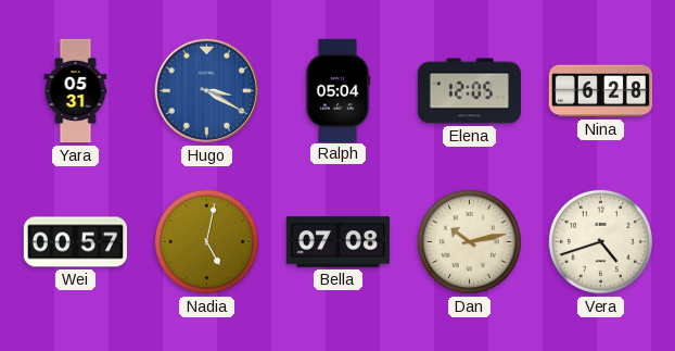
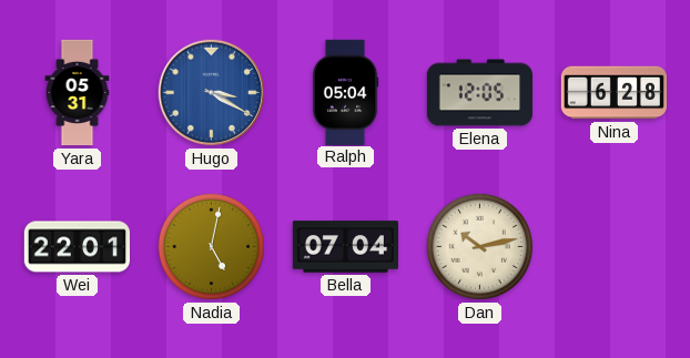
Wei: 00:57 -> 22:01
Bella: 07:08 -> 07:04
Vera: 4:42 -> none
